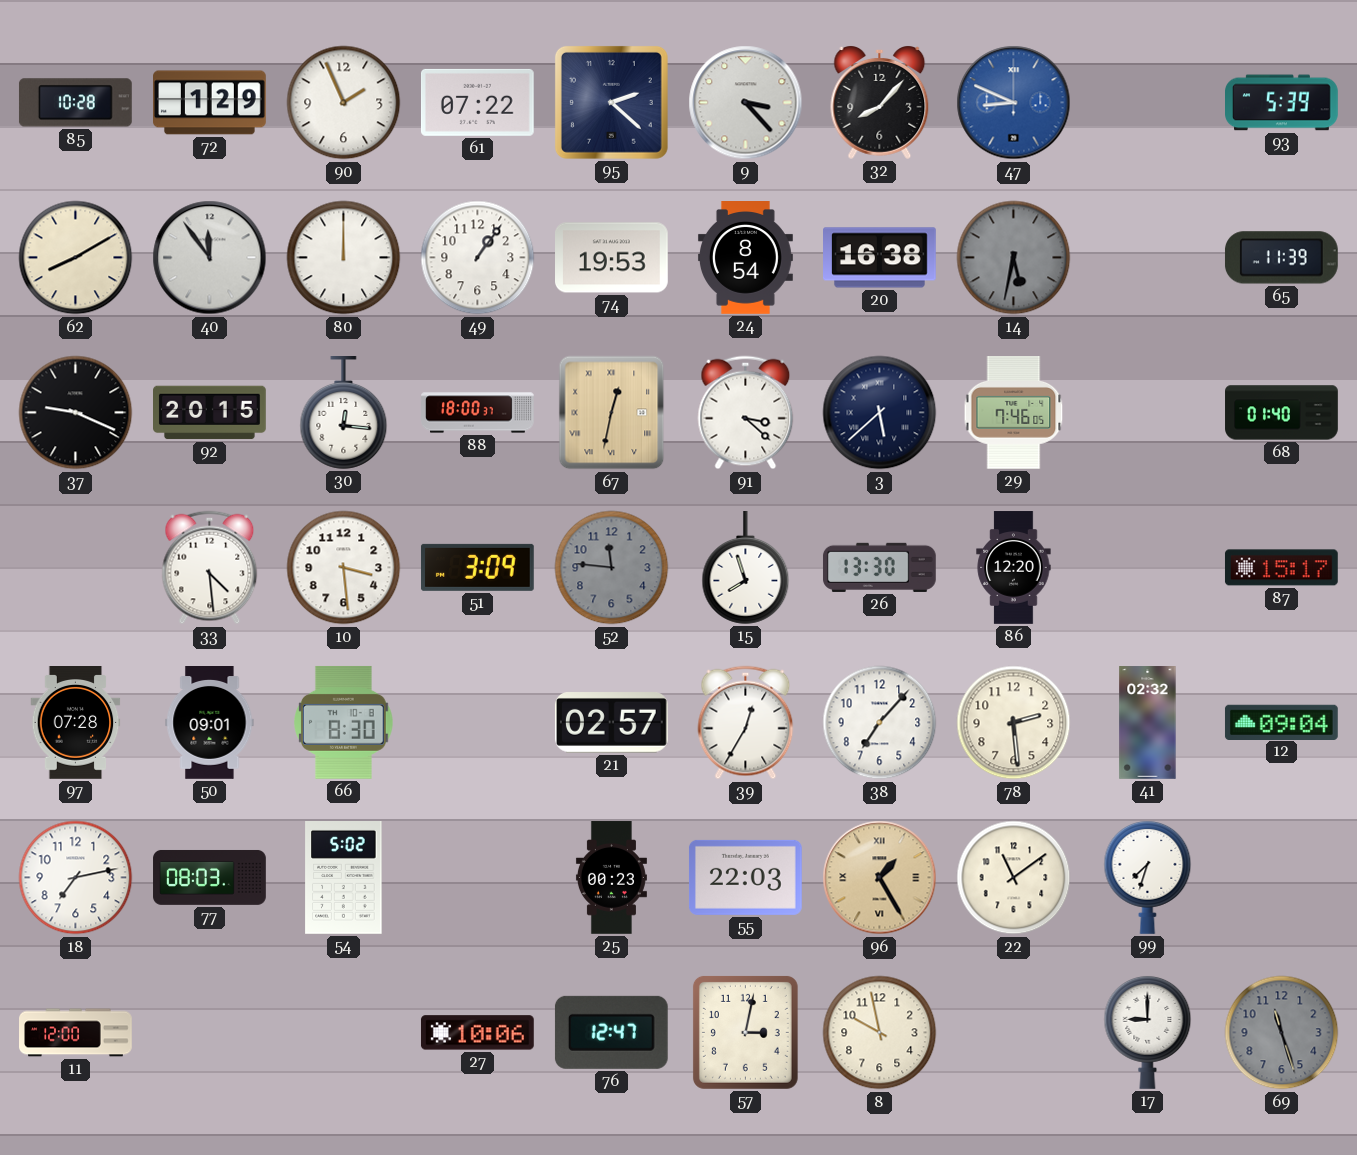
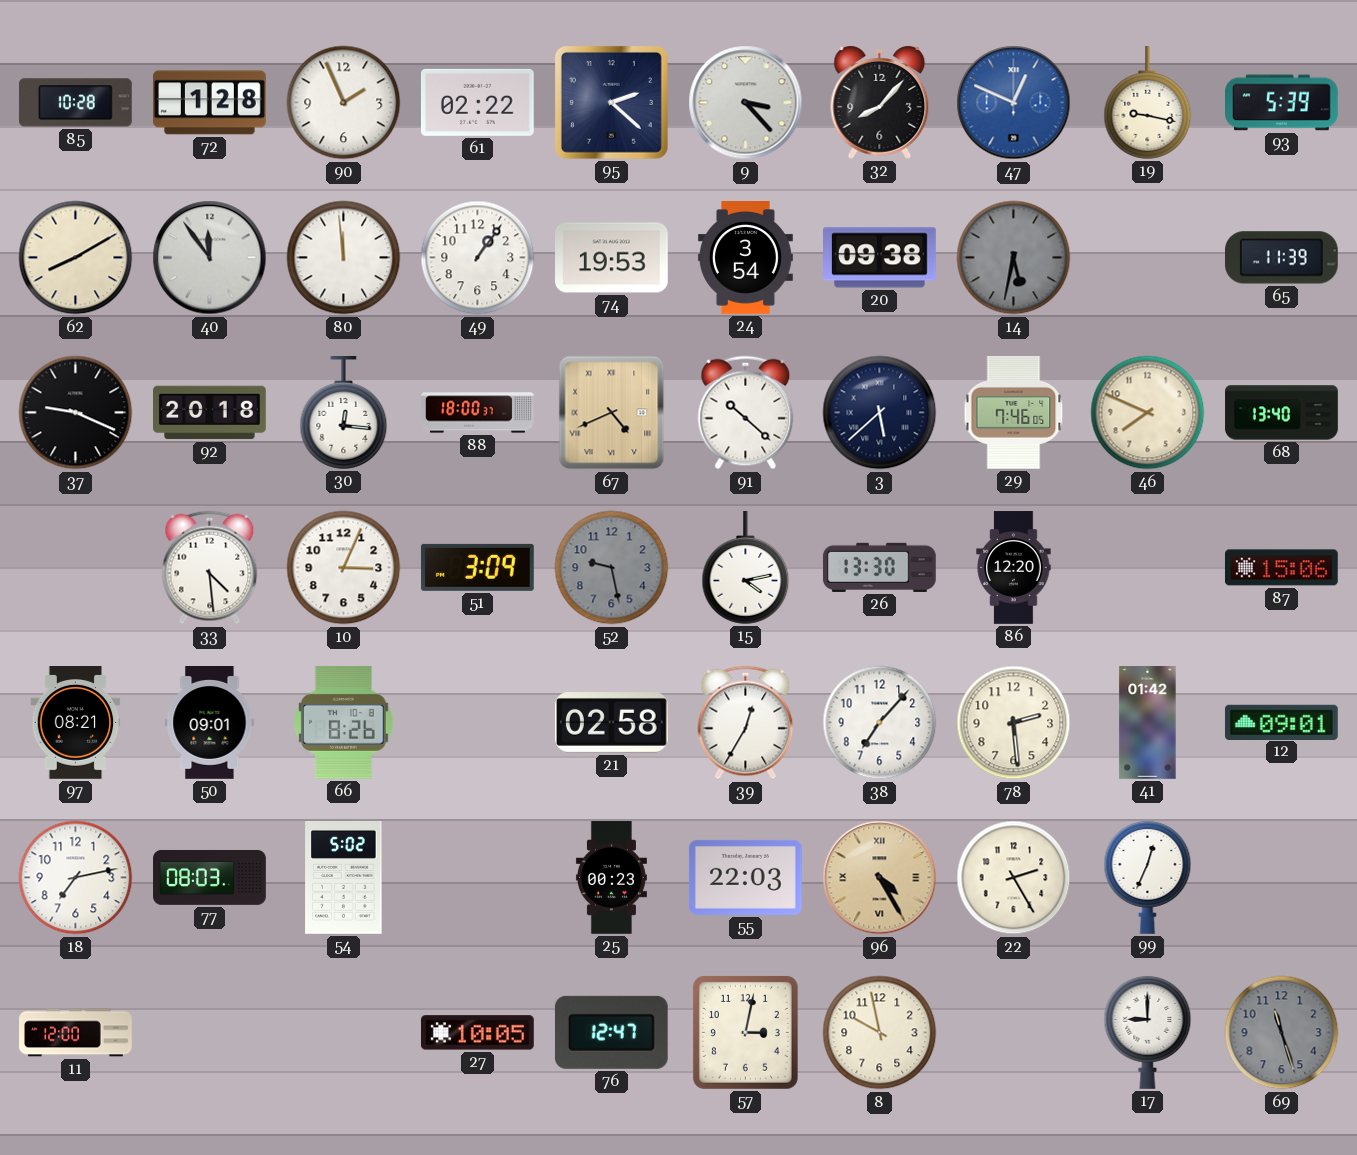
72: 1:29 -> 1:28
61: 07:22 -> 02:22
47: 8:49 -> 12:49
19: none -> 9:17
80: 12:00 -> 11:59
24: 8:54 -> 3:54
20: 16:38 -> 09:38
92: 20:15 -> 20:18
67: 12:32 -> 4:41
91: 3:22 -> 10:22
46: none -> 7:49
68: 01:40 -> 13:40
10: 3:29 -> 3:04
52: 11:46 -> 9:28
15: 7:57 -> 4:13
87: 15:17 -> 15:06
97: 07:28 -> 08:21
66: 8:30 -> 8:26
21: 02:57 -> 02:58
41: 02:32 -> 01:42
12: 09:04 -> 09:01
96: 1:25 -> 4:25
22: 11:09 -> 2:25
99: 7:33 -> 12:34
27: 10:06 -> 10:05
